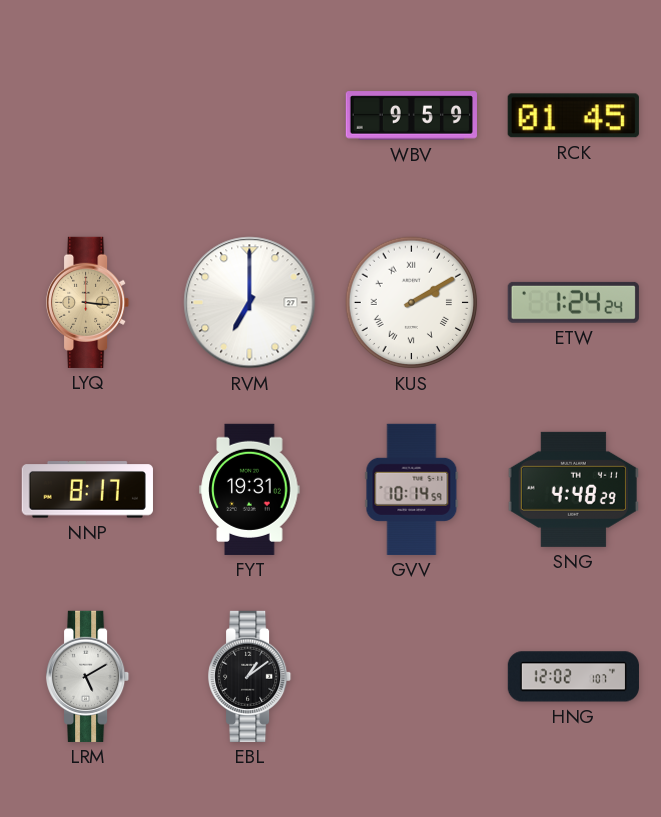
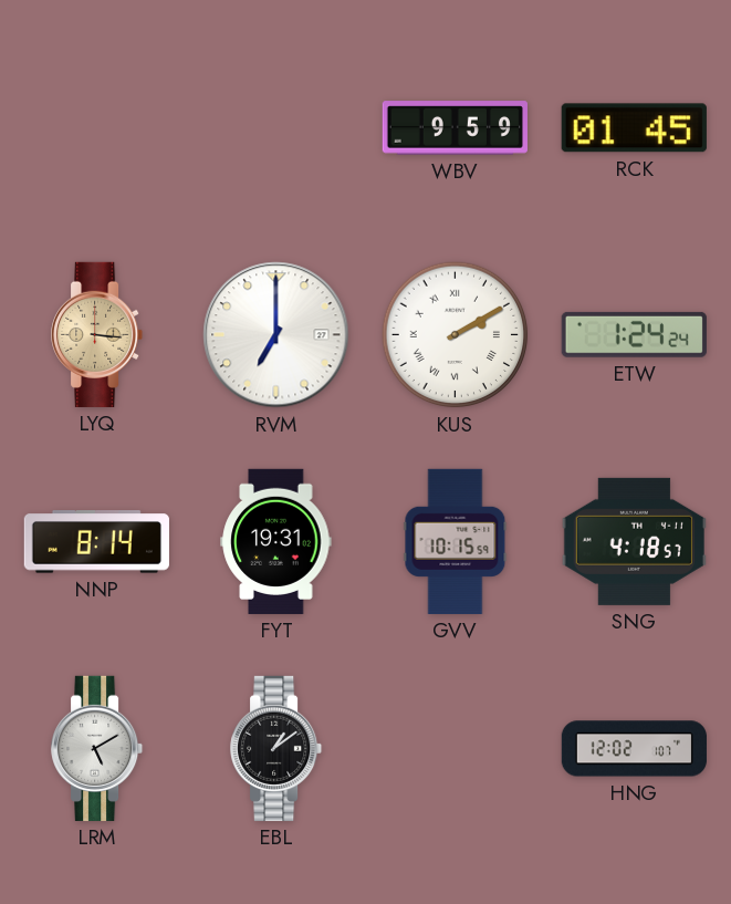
NNP: 8:17 -> 8:14
GVV: 10:14 -> 10:15
SNG: 4:48 -> 4:18
